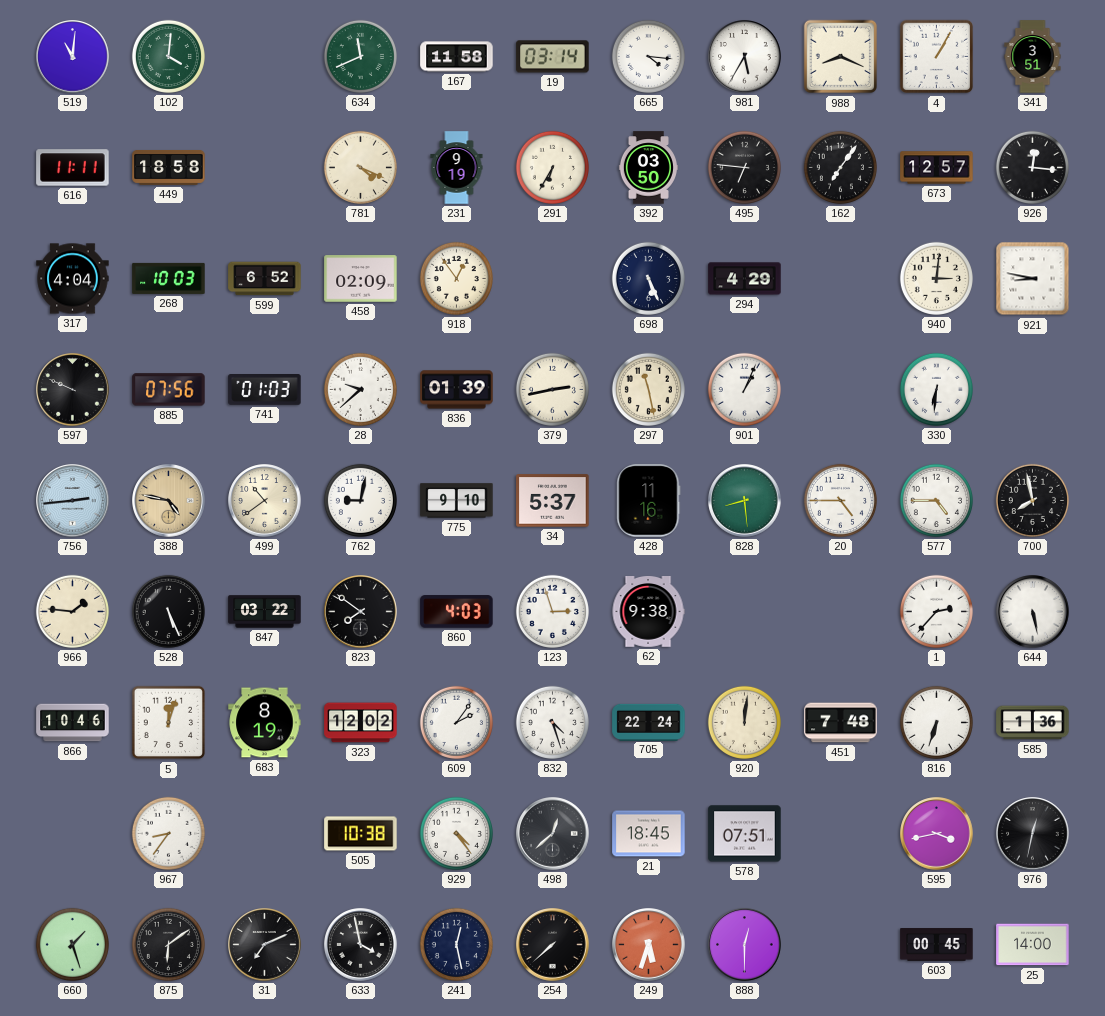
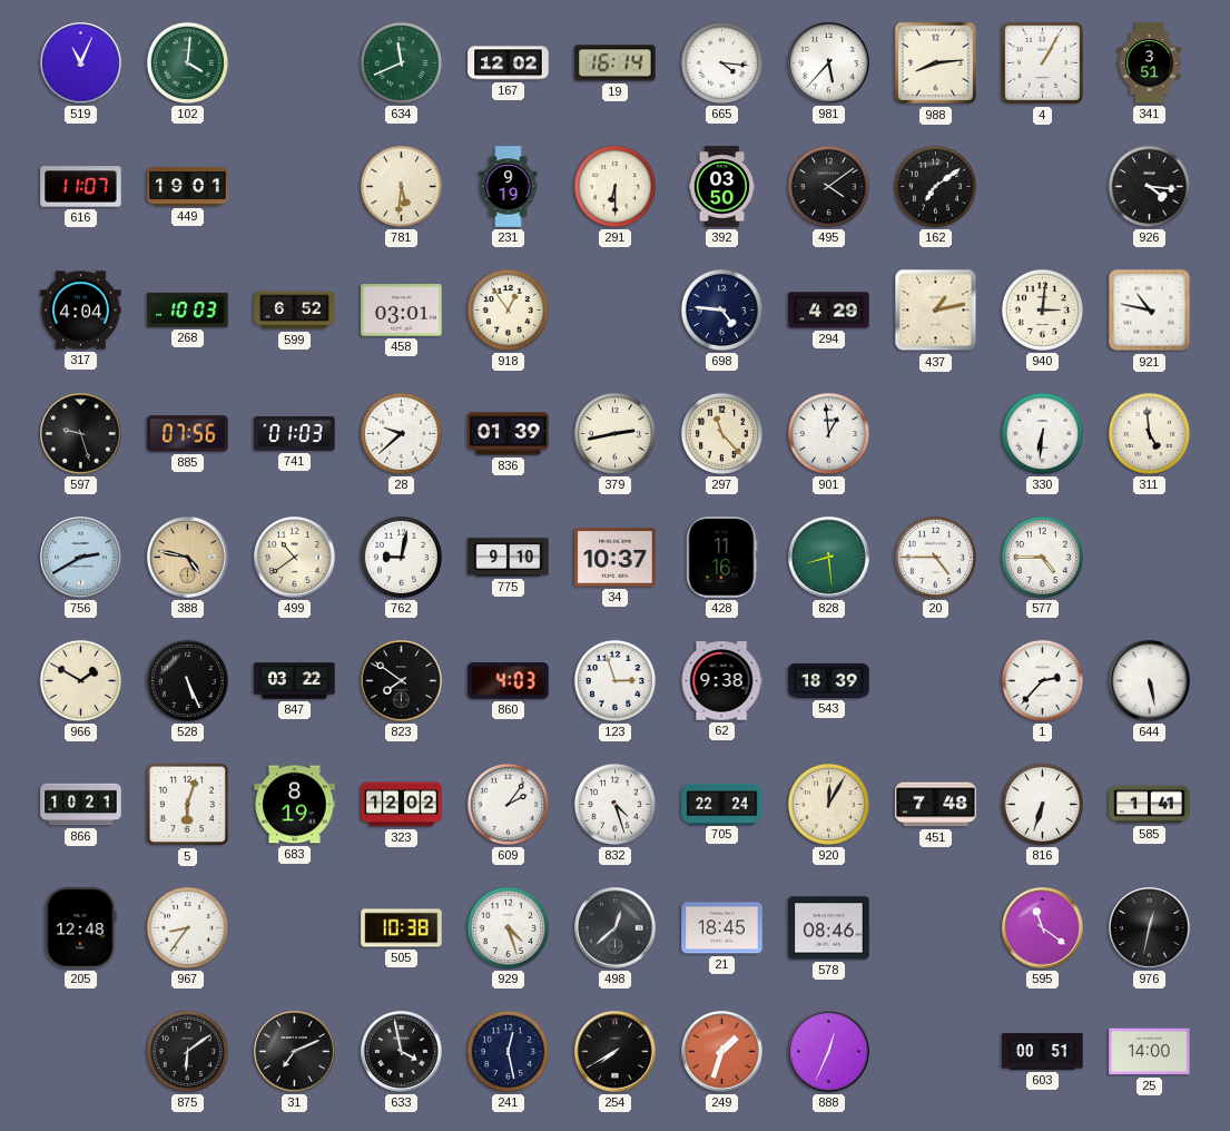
519: 11:01 -> 11:04
167: 11:58 -> 12:02
19: 03:14 -> 16:14
981: 5:35 -> 5:37
988: 8:19 -> 8:14
616: 11:11 -> 11:07
449: 18:58 -> 19:01
781: 4:19 -> 5:31
291: 6:35 -> 6:30
495: 6:46 -> 4:09
162: 7:06 -> 7:09
673: 12:57 -> none
926: 12:16 -> 4:16
458: 02:09 -> 03:01
698: 5:26 -> 4:46
437: none -> 1:13
921: 8:47 -> 10:47
597: 9:49 -> 9:27
297: 11:28 -> 11:23
901: 1:04 -> 12:59
311: none -> 4:59
756: 2:44 -> 2:40
34: 5:37 -> 10:37
700: 7:58 -> none
966: 1:46 -> 1:50
543: none -> 18:39
866: 10:46 -> 10:21
5: 12:03 -> 6:03
920: 12:01 -> 12:05
585: 1:36 -> 1:41
205: none -> 12:48
929: 4:24 -> 4:27
578: 07:51 -> 08:46
595: 3:43 -> 11:21
660: 1:27 -> none
254: 7:38 -> 7:40
249: 5:33 -> 1:33
888: 12:30 -> 12:34
603: 00:45 -> 00:51
